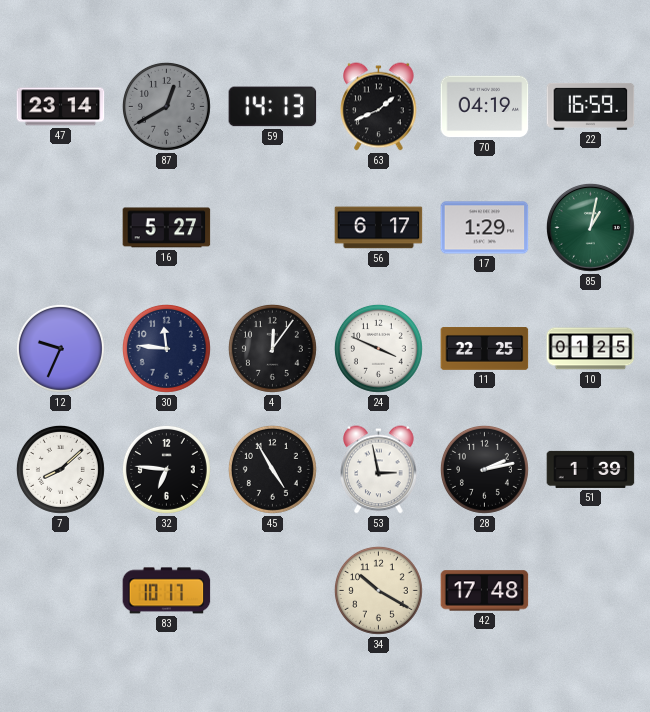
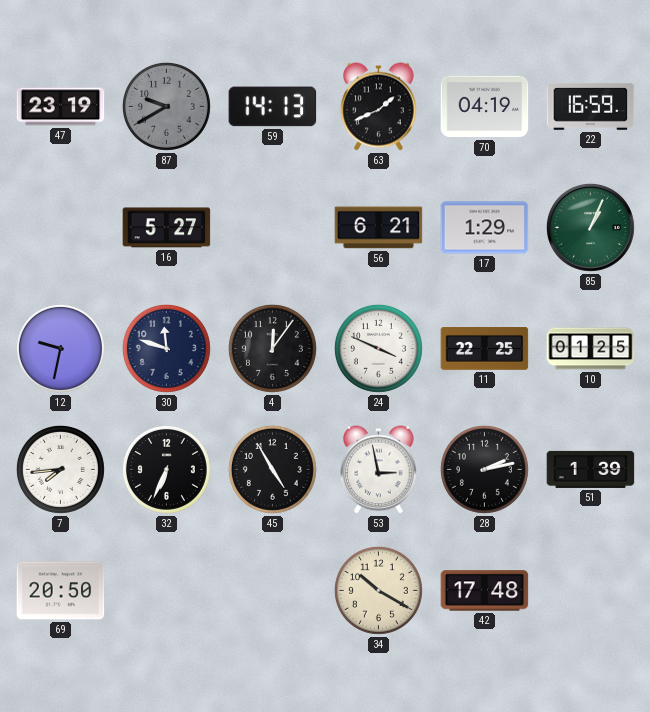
47: 23:14 -> 23:19
87: 12:40 -> 9:40
56: 6:17 -> 6:21
85: 1:02 -> 1:04
12: 9:34 -> 9:32
30: 11:46 -> 11:48
7: 8:08 -> 7:44
32: 6:46 -> 6:34
69: none -> 20:50
83: 10:17 -> none
